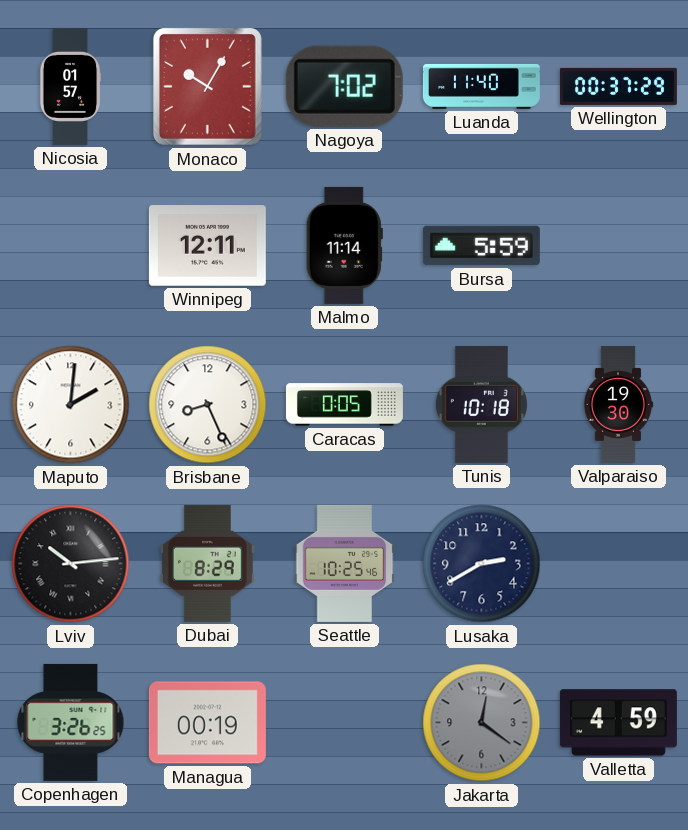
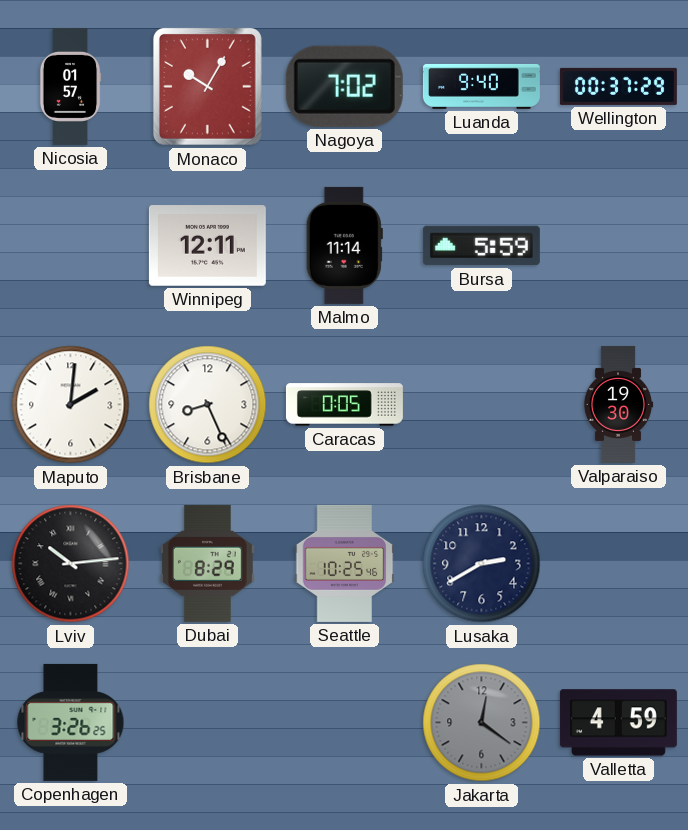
Luanda: 11:40 -> 9:40
Tunis: 10:18 -> none
Managua: 00:19 -> none
